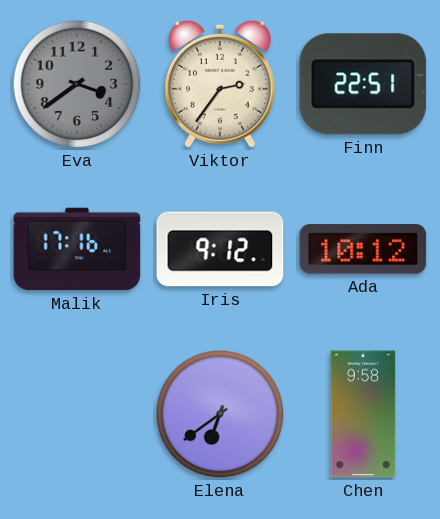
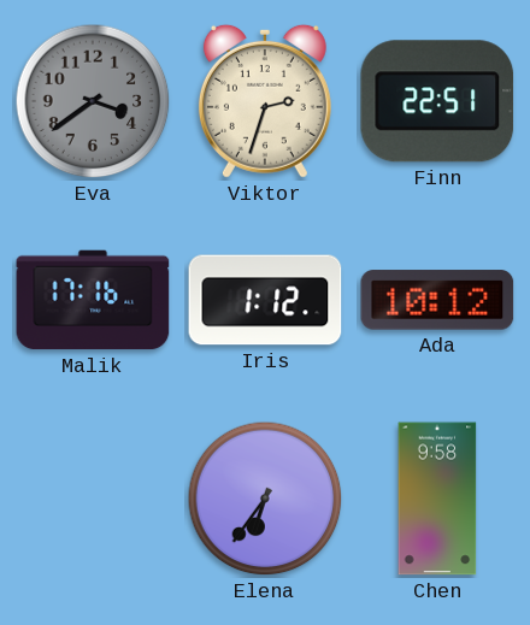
Viktor: 2:36 -> 2:33
Iris: 9:12 -> 1:12
Elena: 6:39 -> 6:36
